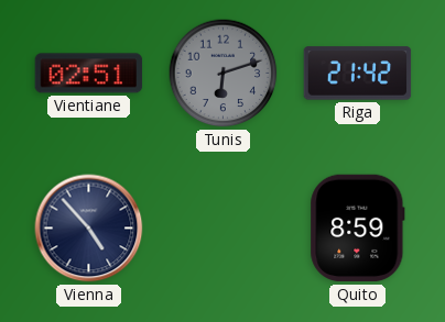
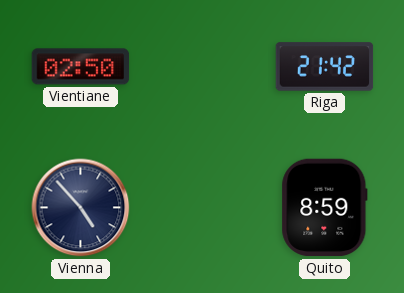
Vientiane: 02:51 -> 02:50
Tunis: 6:12 -> none
